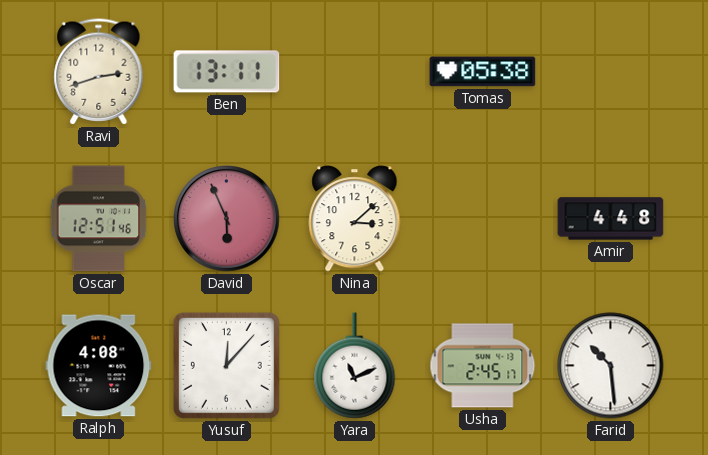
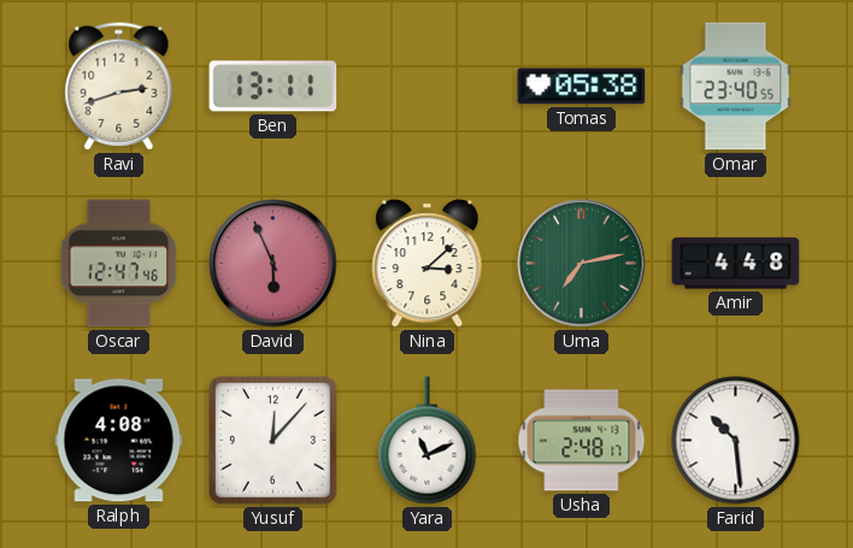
Omar: none -> 23:40
Oscar: 12:51 -> 12:47
Uma: none -> 7:13
Usha: 2:45 -> 2:48
